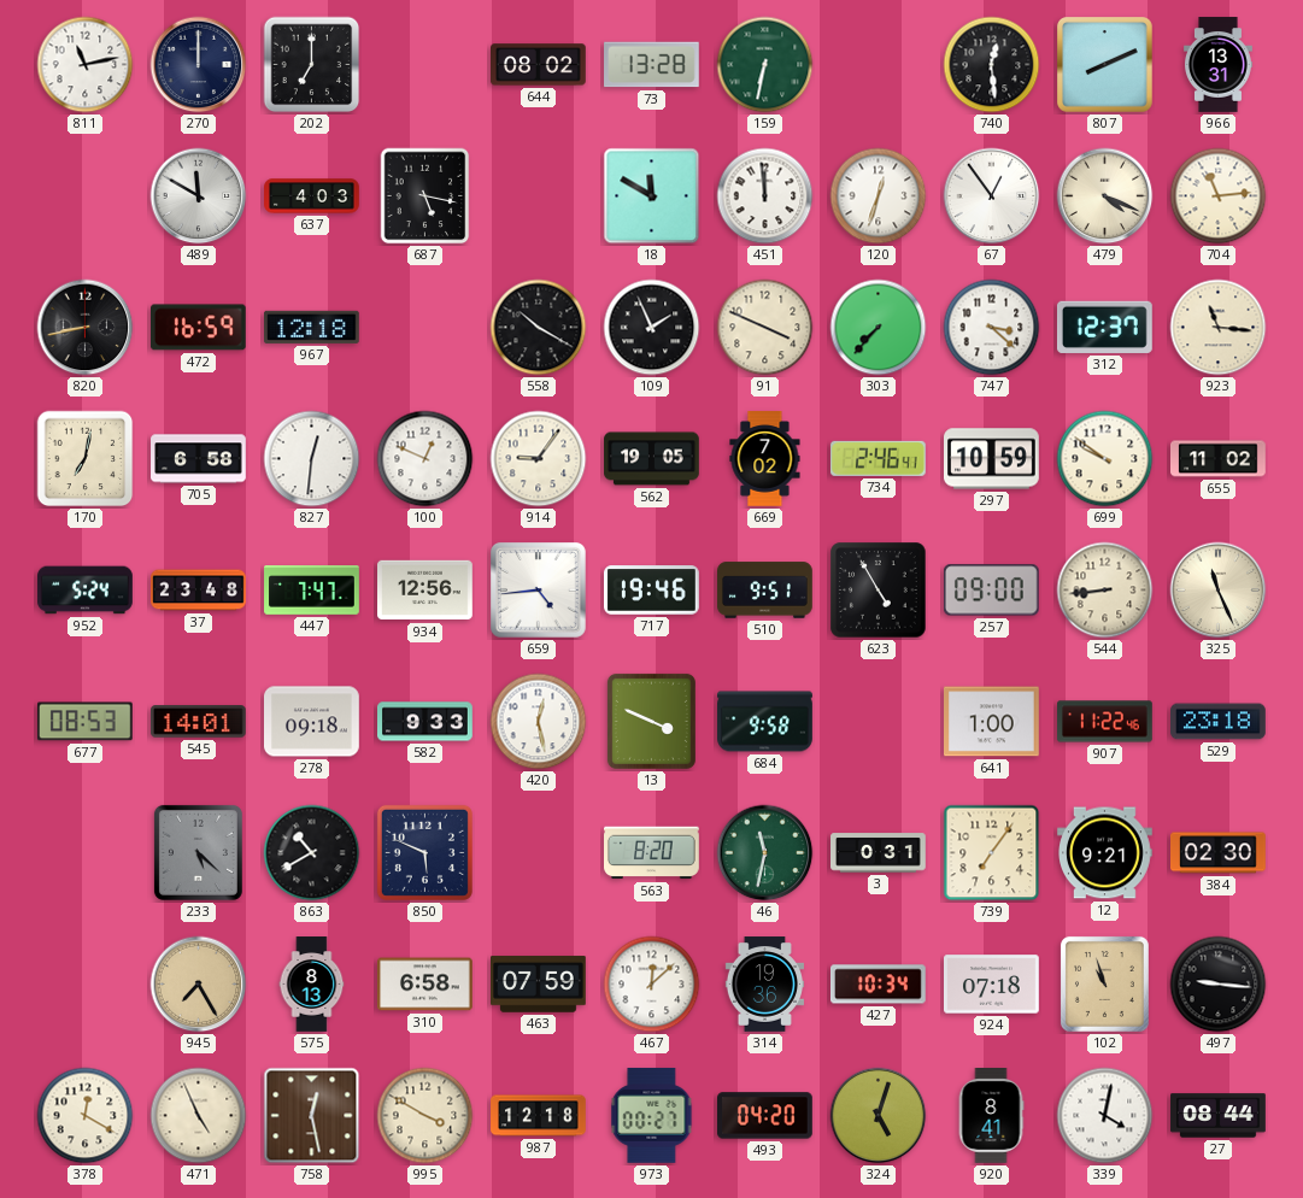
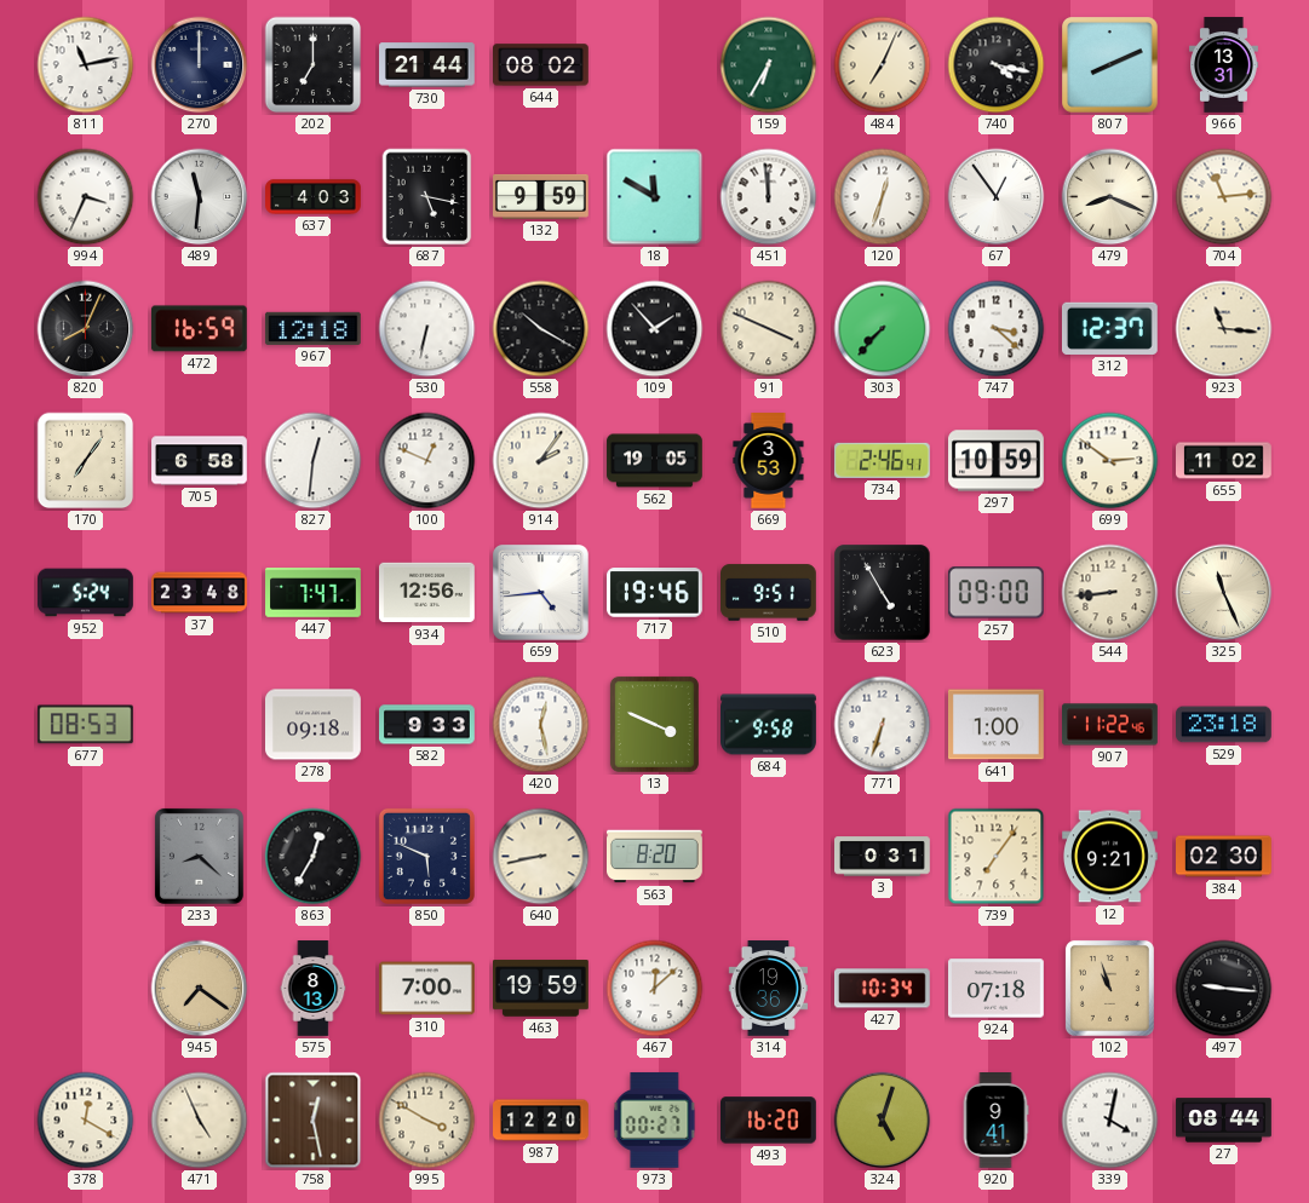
730: none -> 21:44
73: 13:28 -> none
159: 6:32 -> 6:35
484: none -> 7:04
740: 12:29 -> 4:17
994: none -> 3:34
489: 11:50 -> 11:31
132: none -> 9:59
479: 4:19 -> 8:19
820: 8:43 -> 8:04
530: none -> 6:32
109: 1:56 -> 1:53
170: 7:02 -> 7:06
914: 9:06 -> 2:06
669: 7:02 -> 3:53
699: 9:51 -> 2:51
545: 14:01 -> none
771: none -> 6:33
233: 5:22 -> 8:22
863: 10:40 -> 12:35
640: none -> 8:43
46: 11:32 -> none
945: 7:25 -> 7:21
310: 6:58 -> 7:00
463: 07:59 -> 19:59
987: 12:18 -> 12:20
493: 04:20 -> 16:20
920: 8:41 -> 9:41
